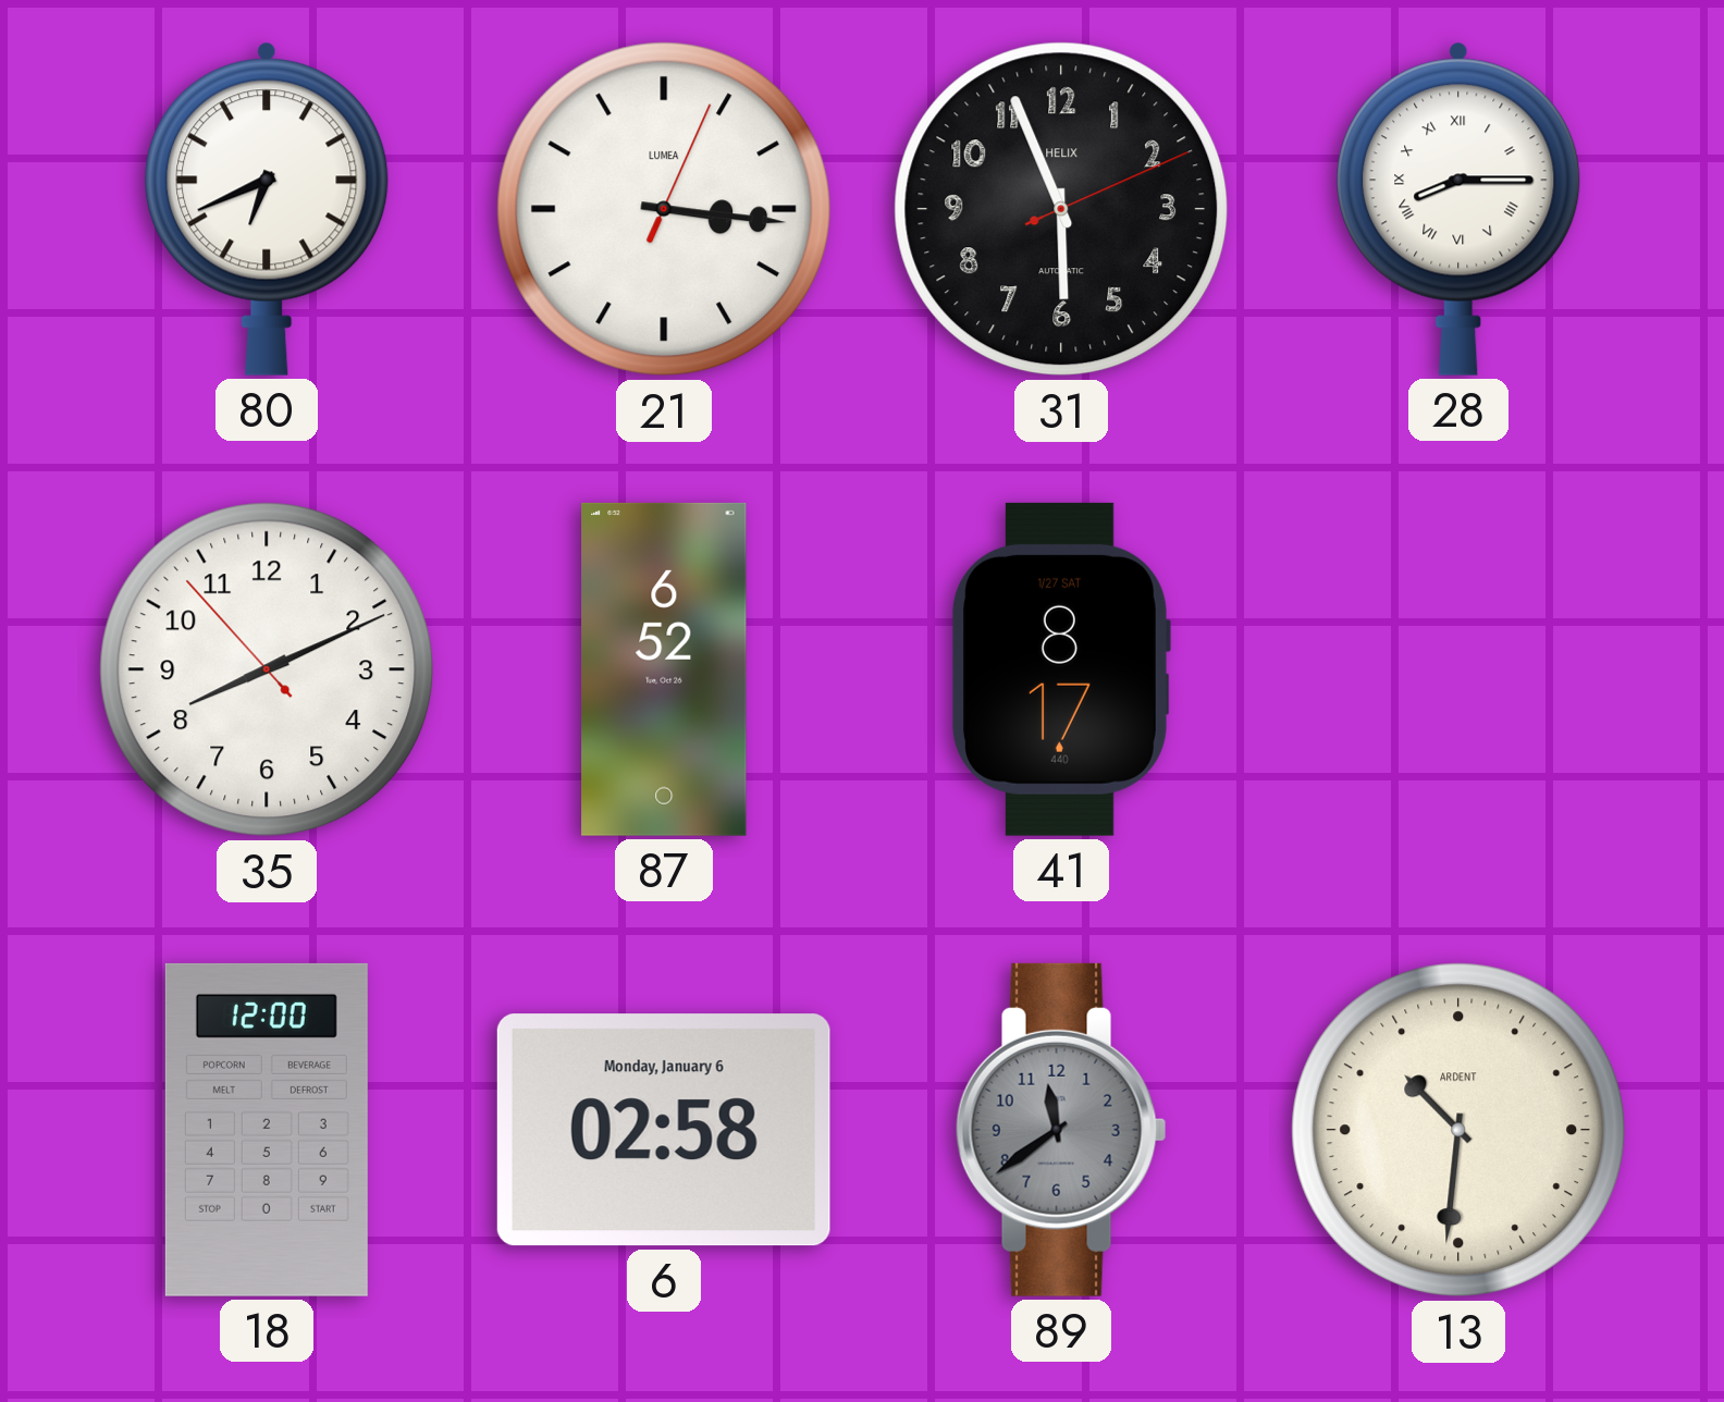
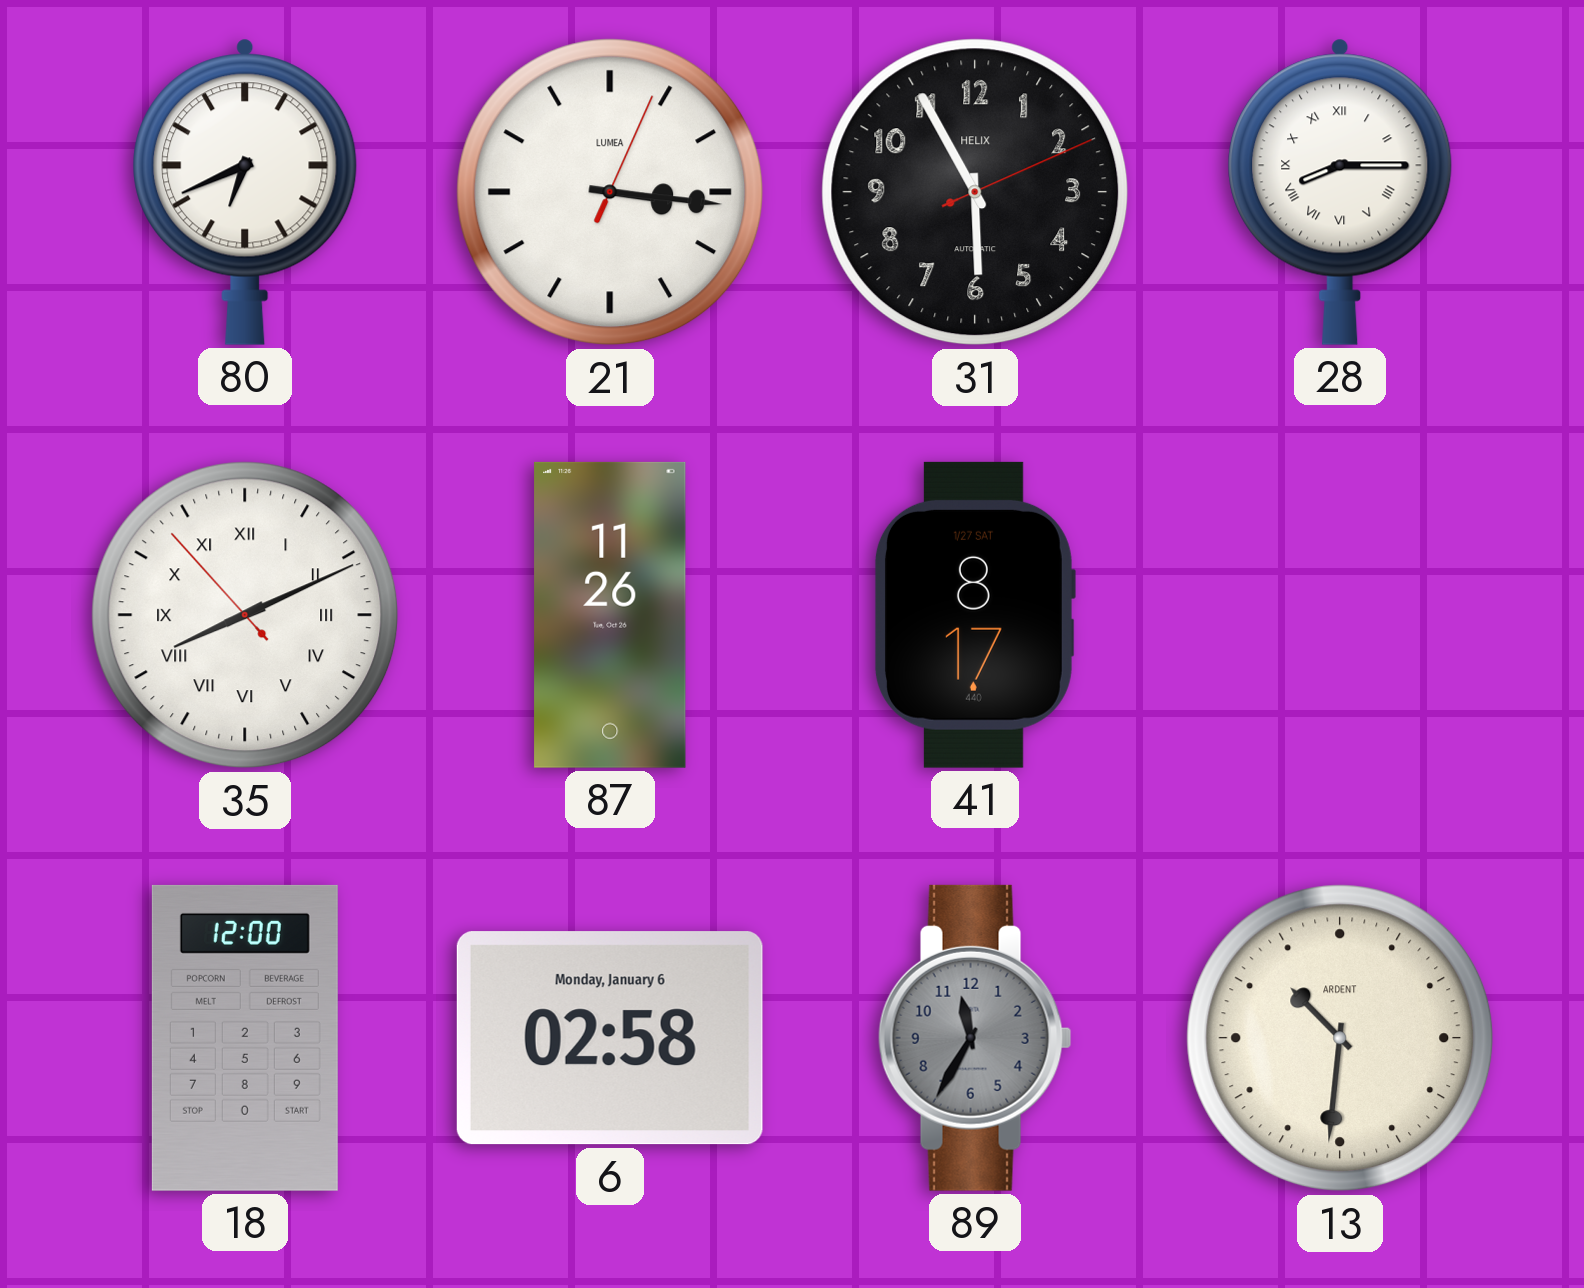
31: 5:56 -> 5:55
35 numerals: Arabic -> Roman
87: 6:52 -> 11:26
89: 11:39 -> 11:35
